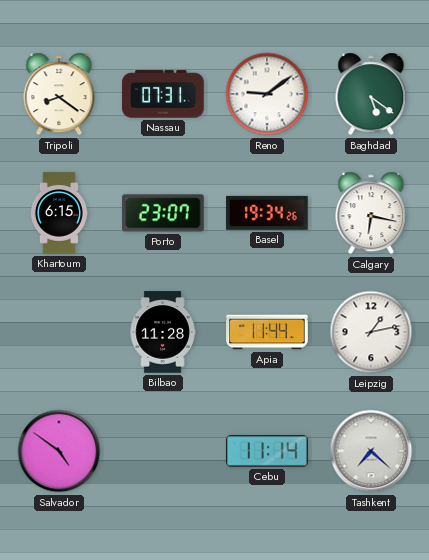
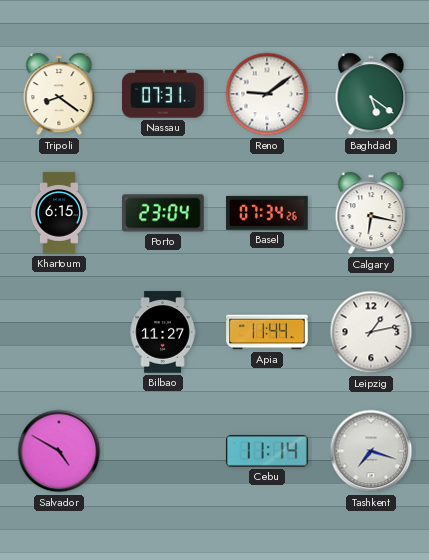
Porto: 23:07 -> 23:04
Basel: 19:34 -> 07:34
Bilbao: 11:28 -> 11:27
Salvador: 4:51 -> 4:50
Tashkent: 7:22 -> 7:18
